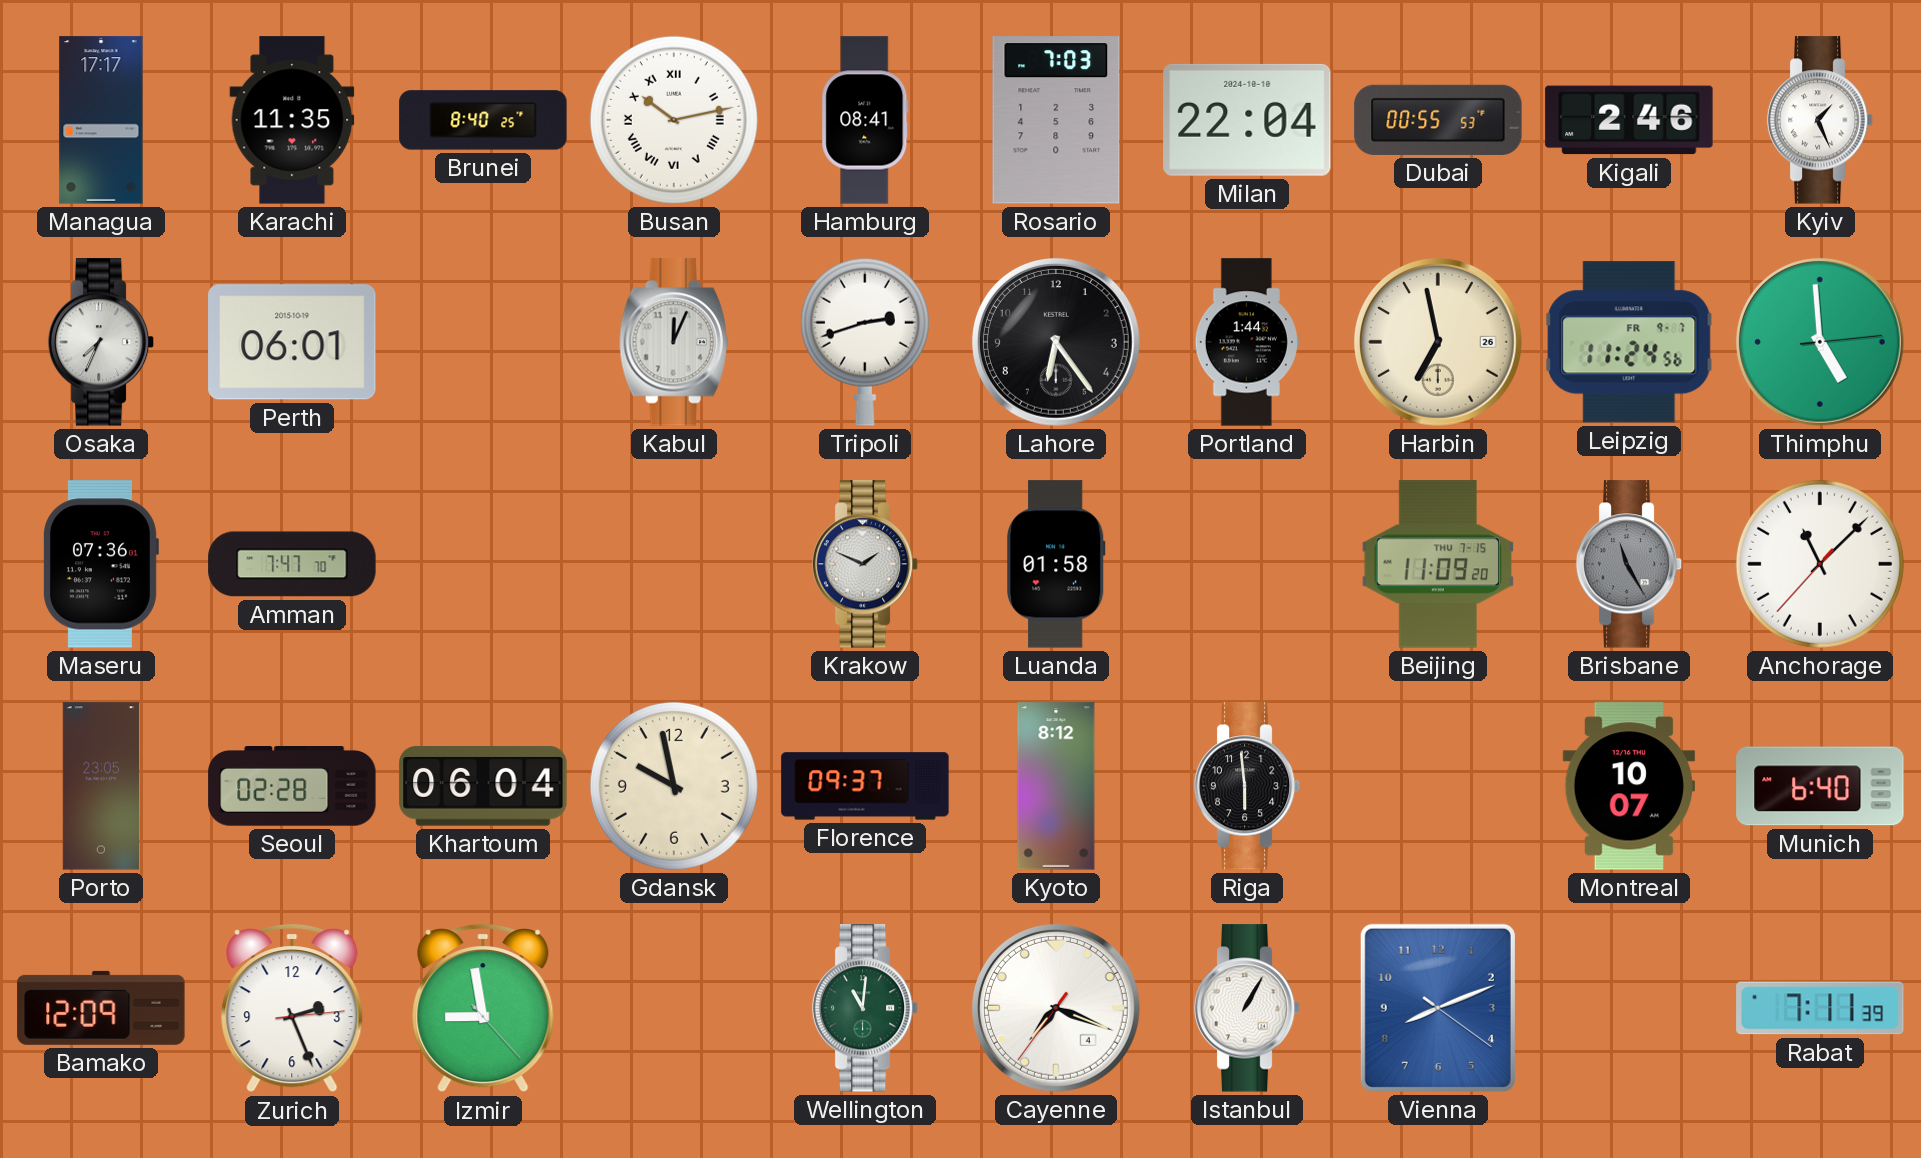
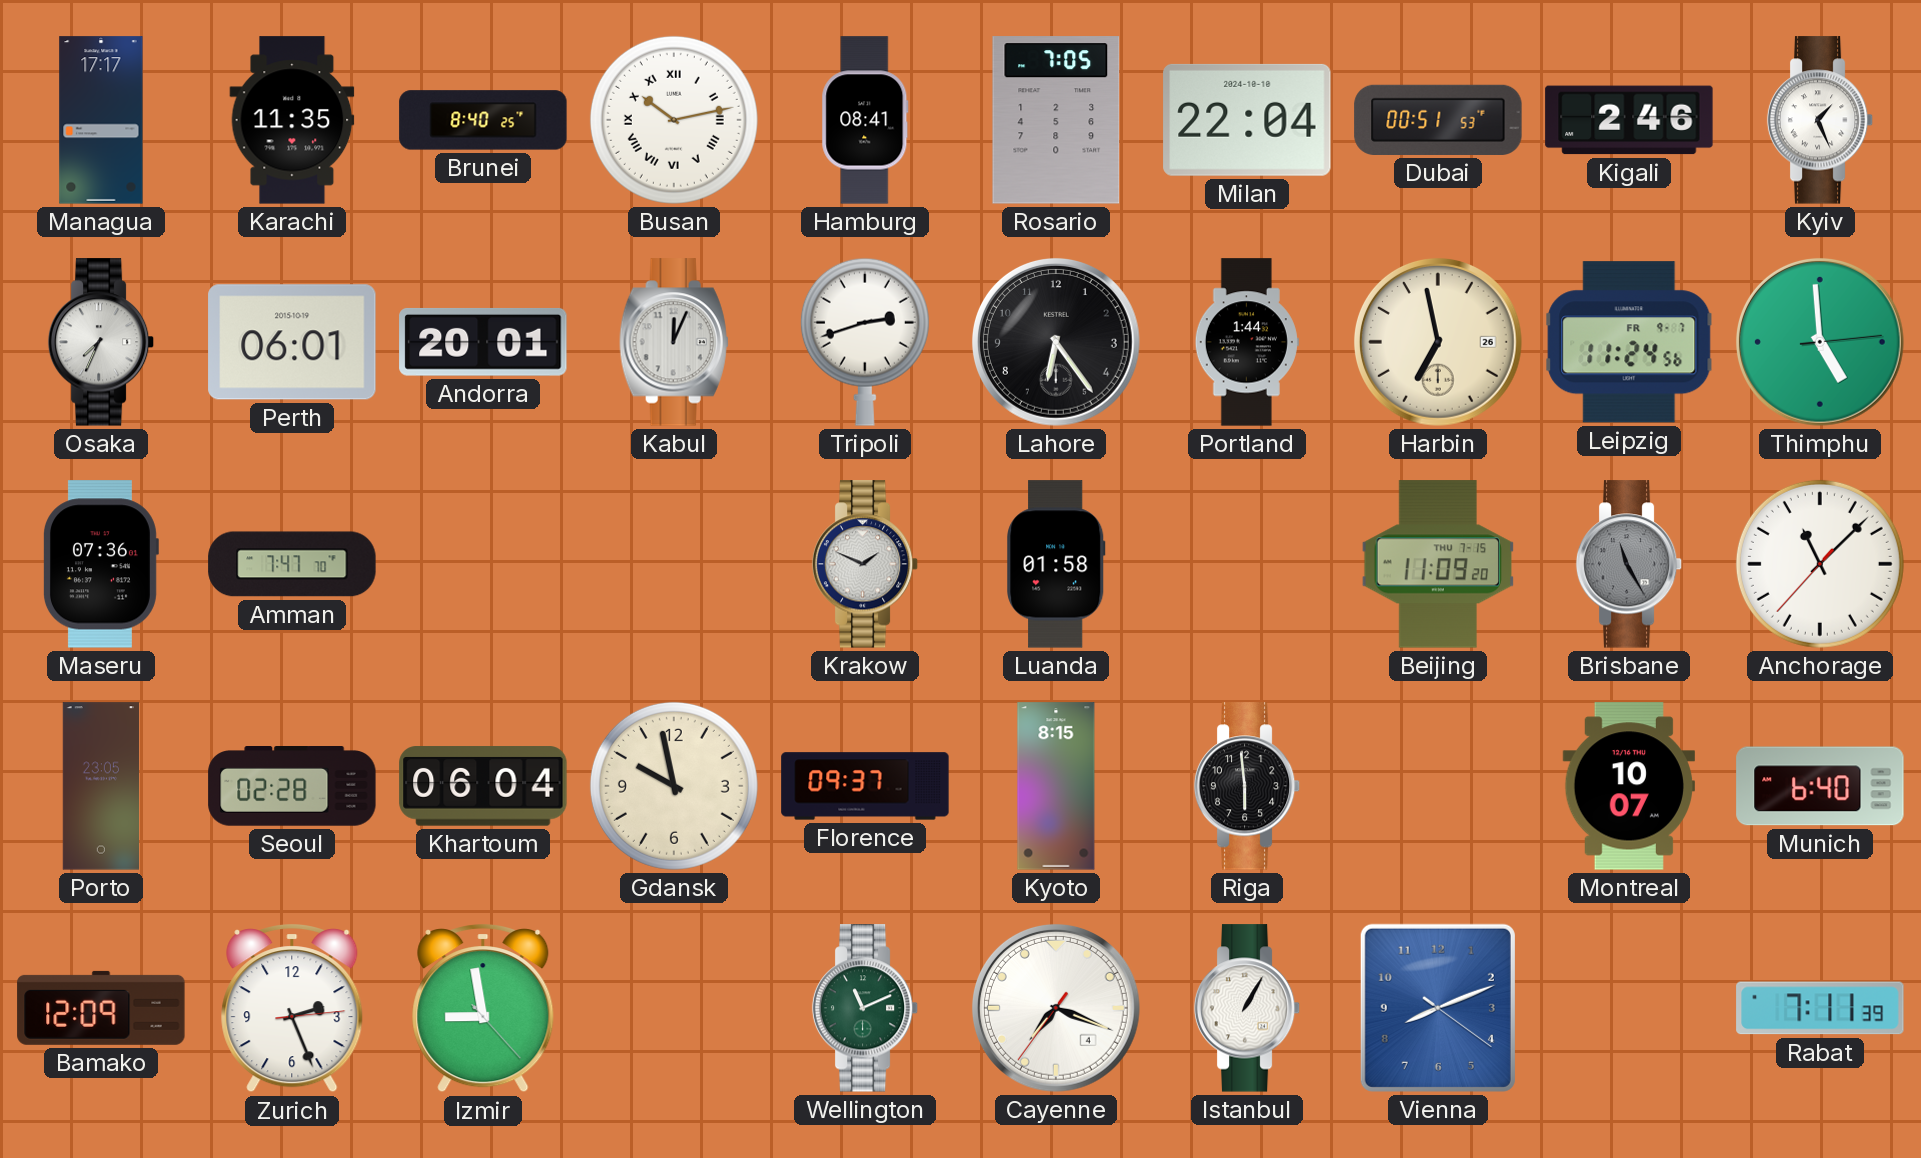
Rosario: 7:03 -> 7:05
Dubai: 00:55 -> 00:51
Andorra: none -> 20:01
Kyoto: 8:12 -> 8:15
Wellington: 11:01 -> 11:11
